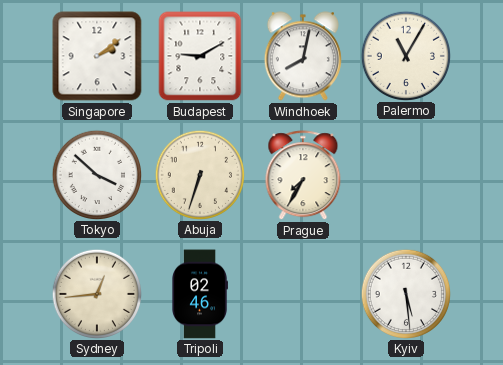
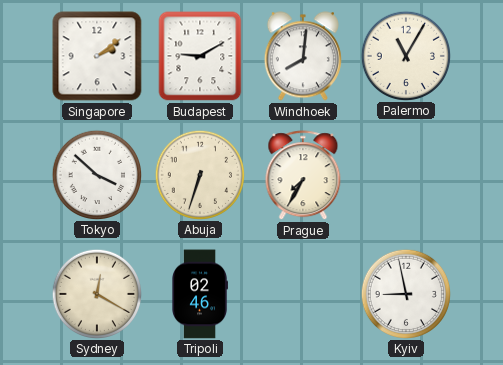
Windhoek: 8:02 -> 8:01
Sydney: 12:44 -> 12:20
Kyiv: 5:29 -> 8:58
